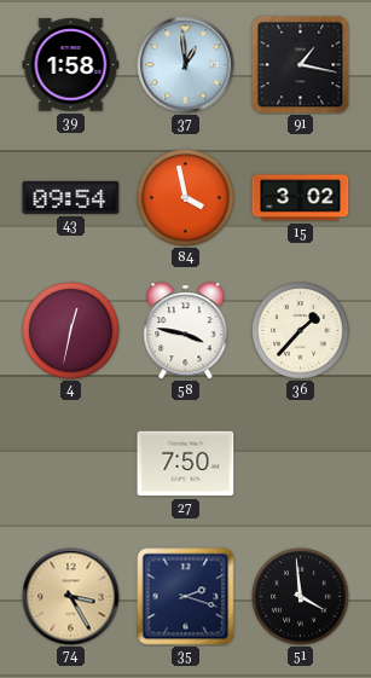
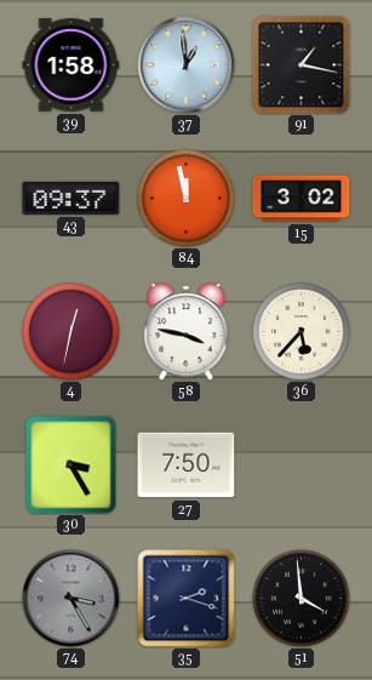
43: 09:54 -> 09:37
84: 3:58 -> 11:58
36: 1:37 -> 5:37
30: none -> 3:25
74 dial: champagne -> grey
